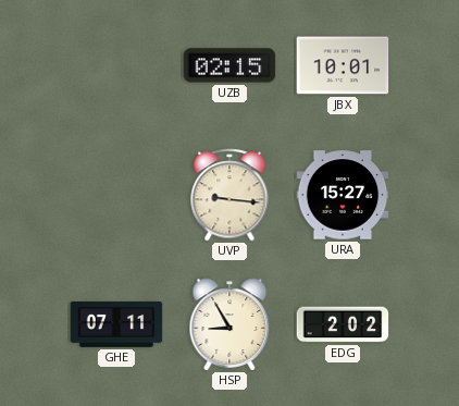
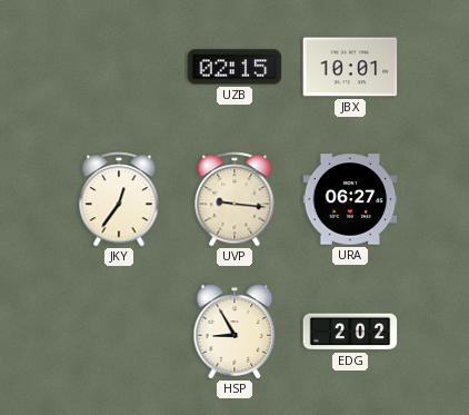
JKY: none -> 12:36
URA: 15:27 -> 06:27
GHE: 07:11 -> none
